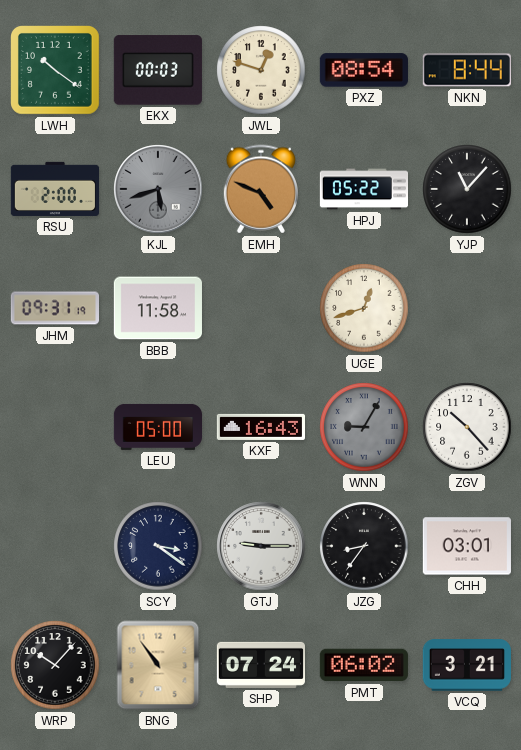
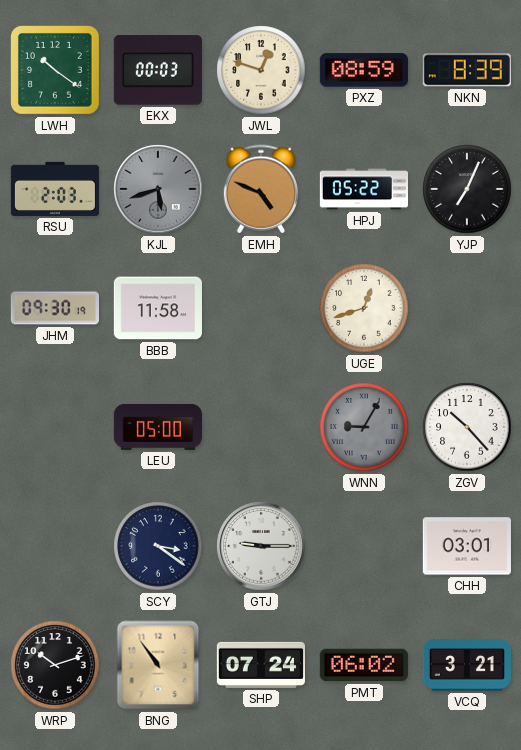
PXZ: 08:54 -> 08:59
NKN: 8:44 -> 8:39
RSU: 2:00 -> 2:03
YJP: 11:07 -> 7:04
JHM: 09:31 -> 09:30
KXF: 16:43 -> none
JZG: 8:36 -> none
WRP: 10:07 -> 10:12
